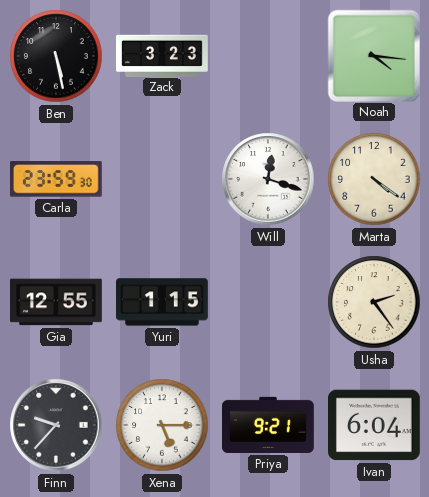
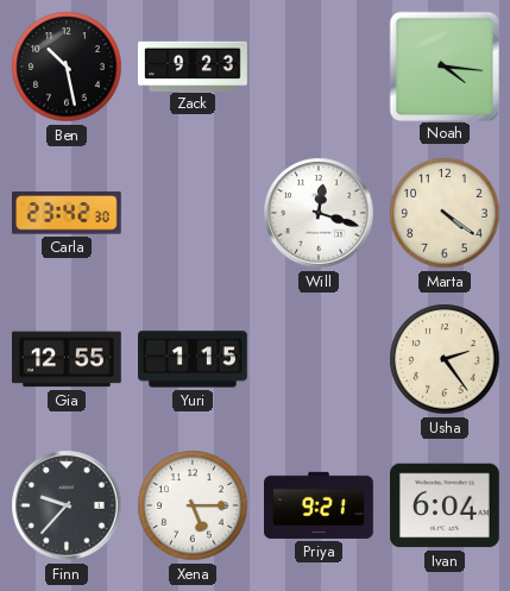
Ben: 5:28 -> 10:28
Zack: 3:23 -> 9:23
Carla: 23:59 -> 23:42
